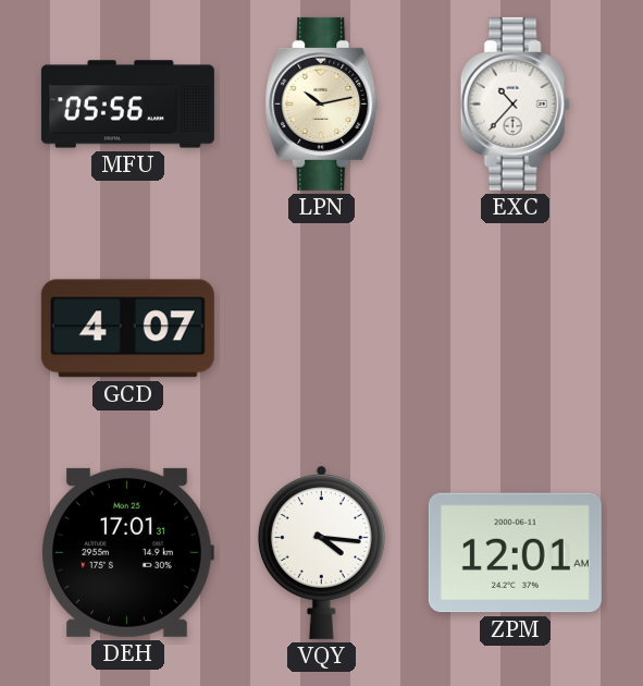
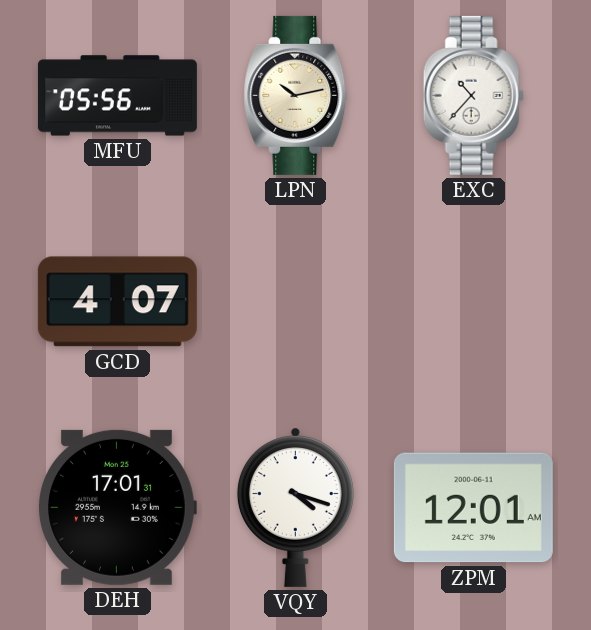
VQY: 4:16 -> 4:18
